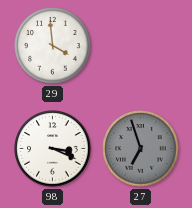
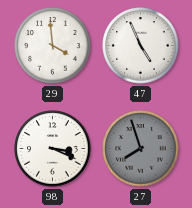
47: none -> 4:56
27: 6:57 -> 7:57
